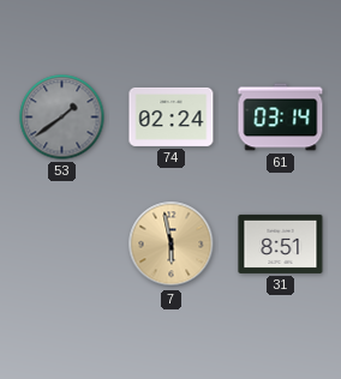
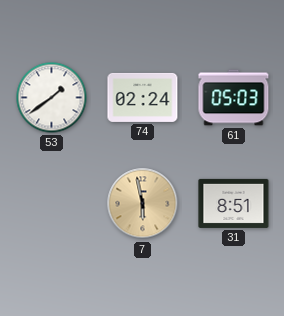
53 dial: grey -> white
61: 03:14 -> 05:03
